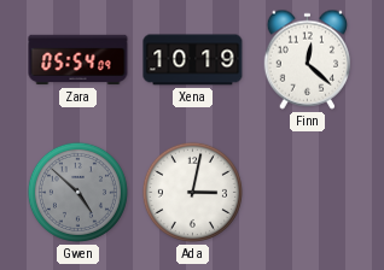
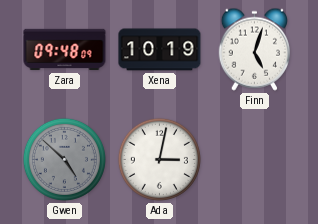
Zara: 05:54 -> 09:48
Finn: 12:22 -> 5:03
